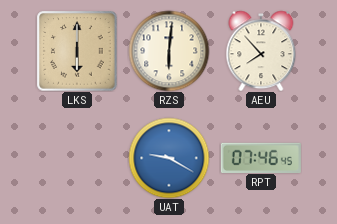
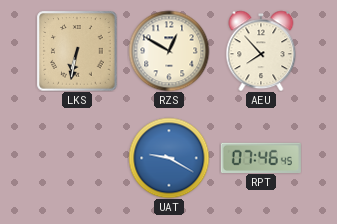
LKS: 6:00 -> 6:32
RZS: 6:01 -> 12:50
